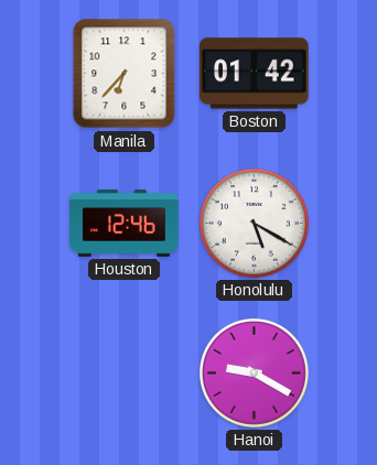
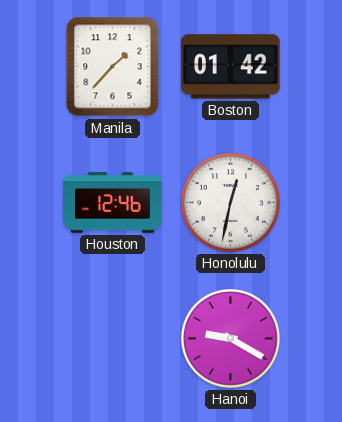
Manila: 6:37 -> 1:37
Honolulu: 5:20 -> 12:32
